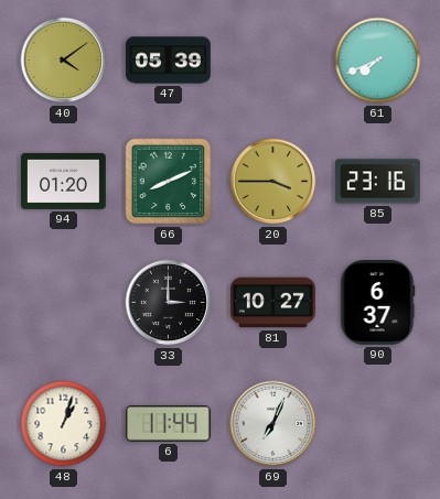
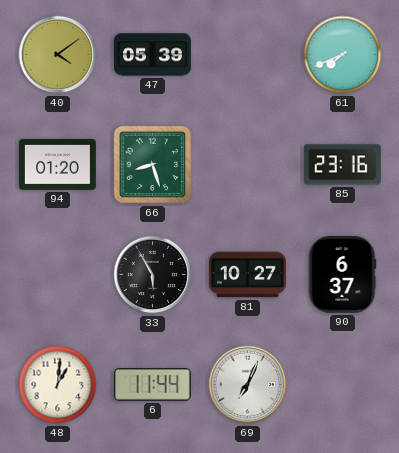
66: 8:11 -> 8:27
20: 3:45 -> none
33: 3:00 -> 5:55
48: 1:03 -> 1:01
